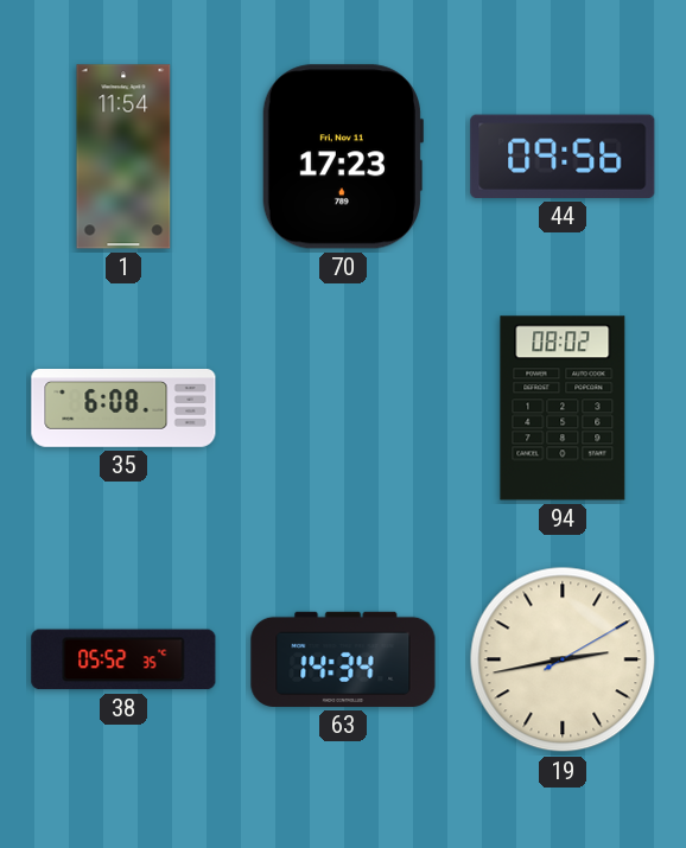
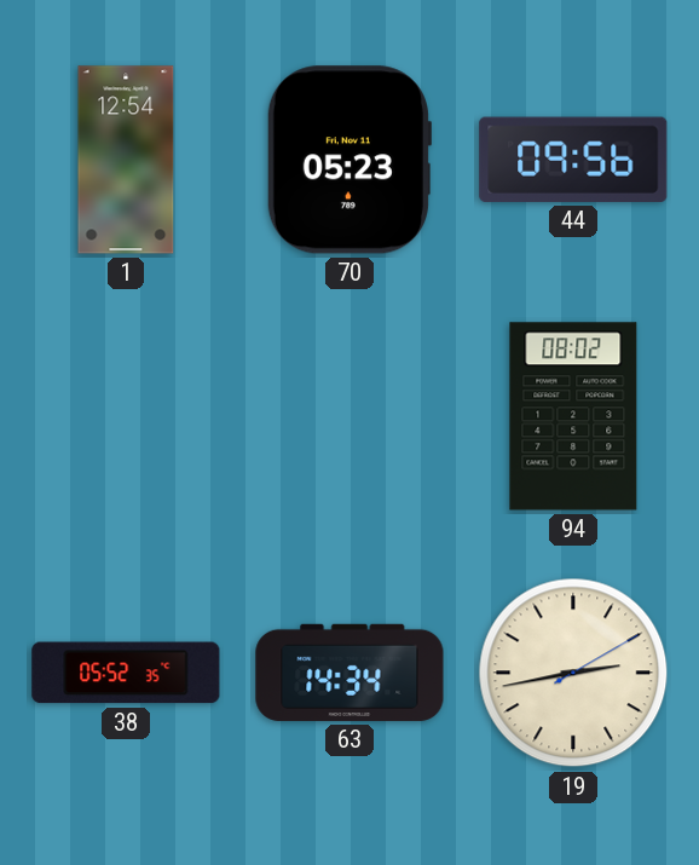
1: 11:54 -> 12:54
70: 17:23 -> 05:23
35: 6:08 -> none
